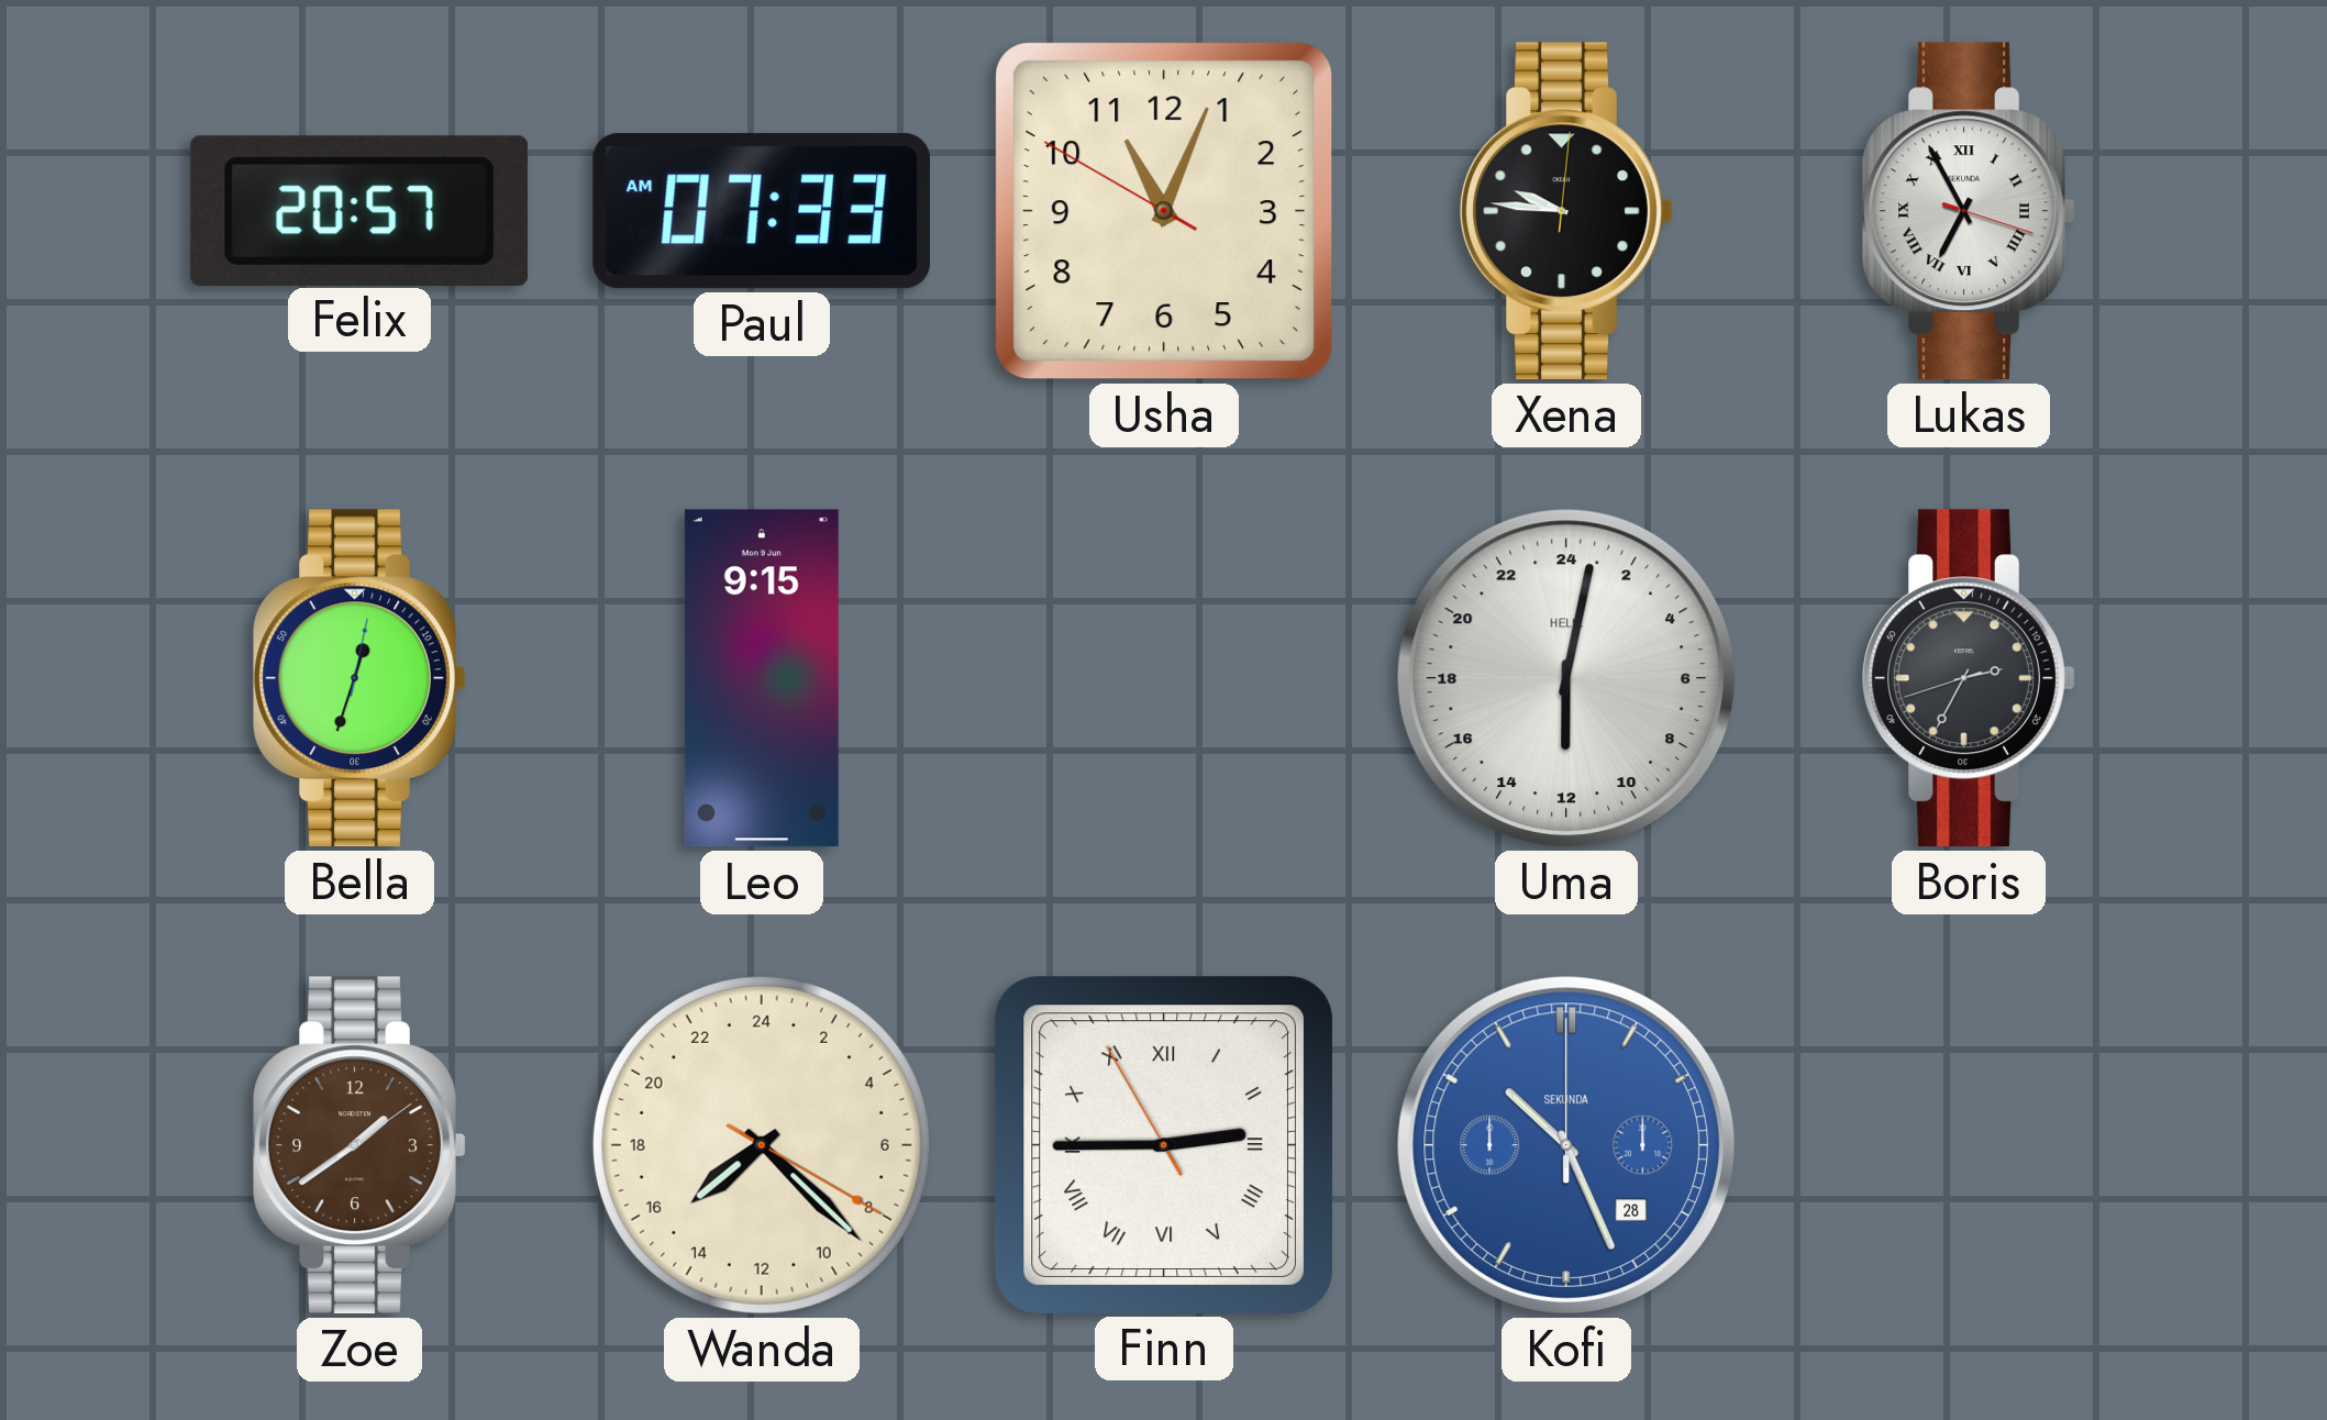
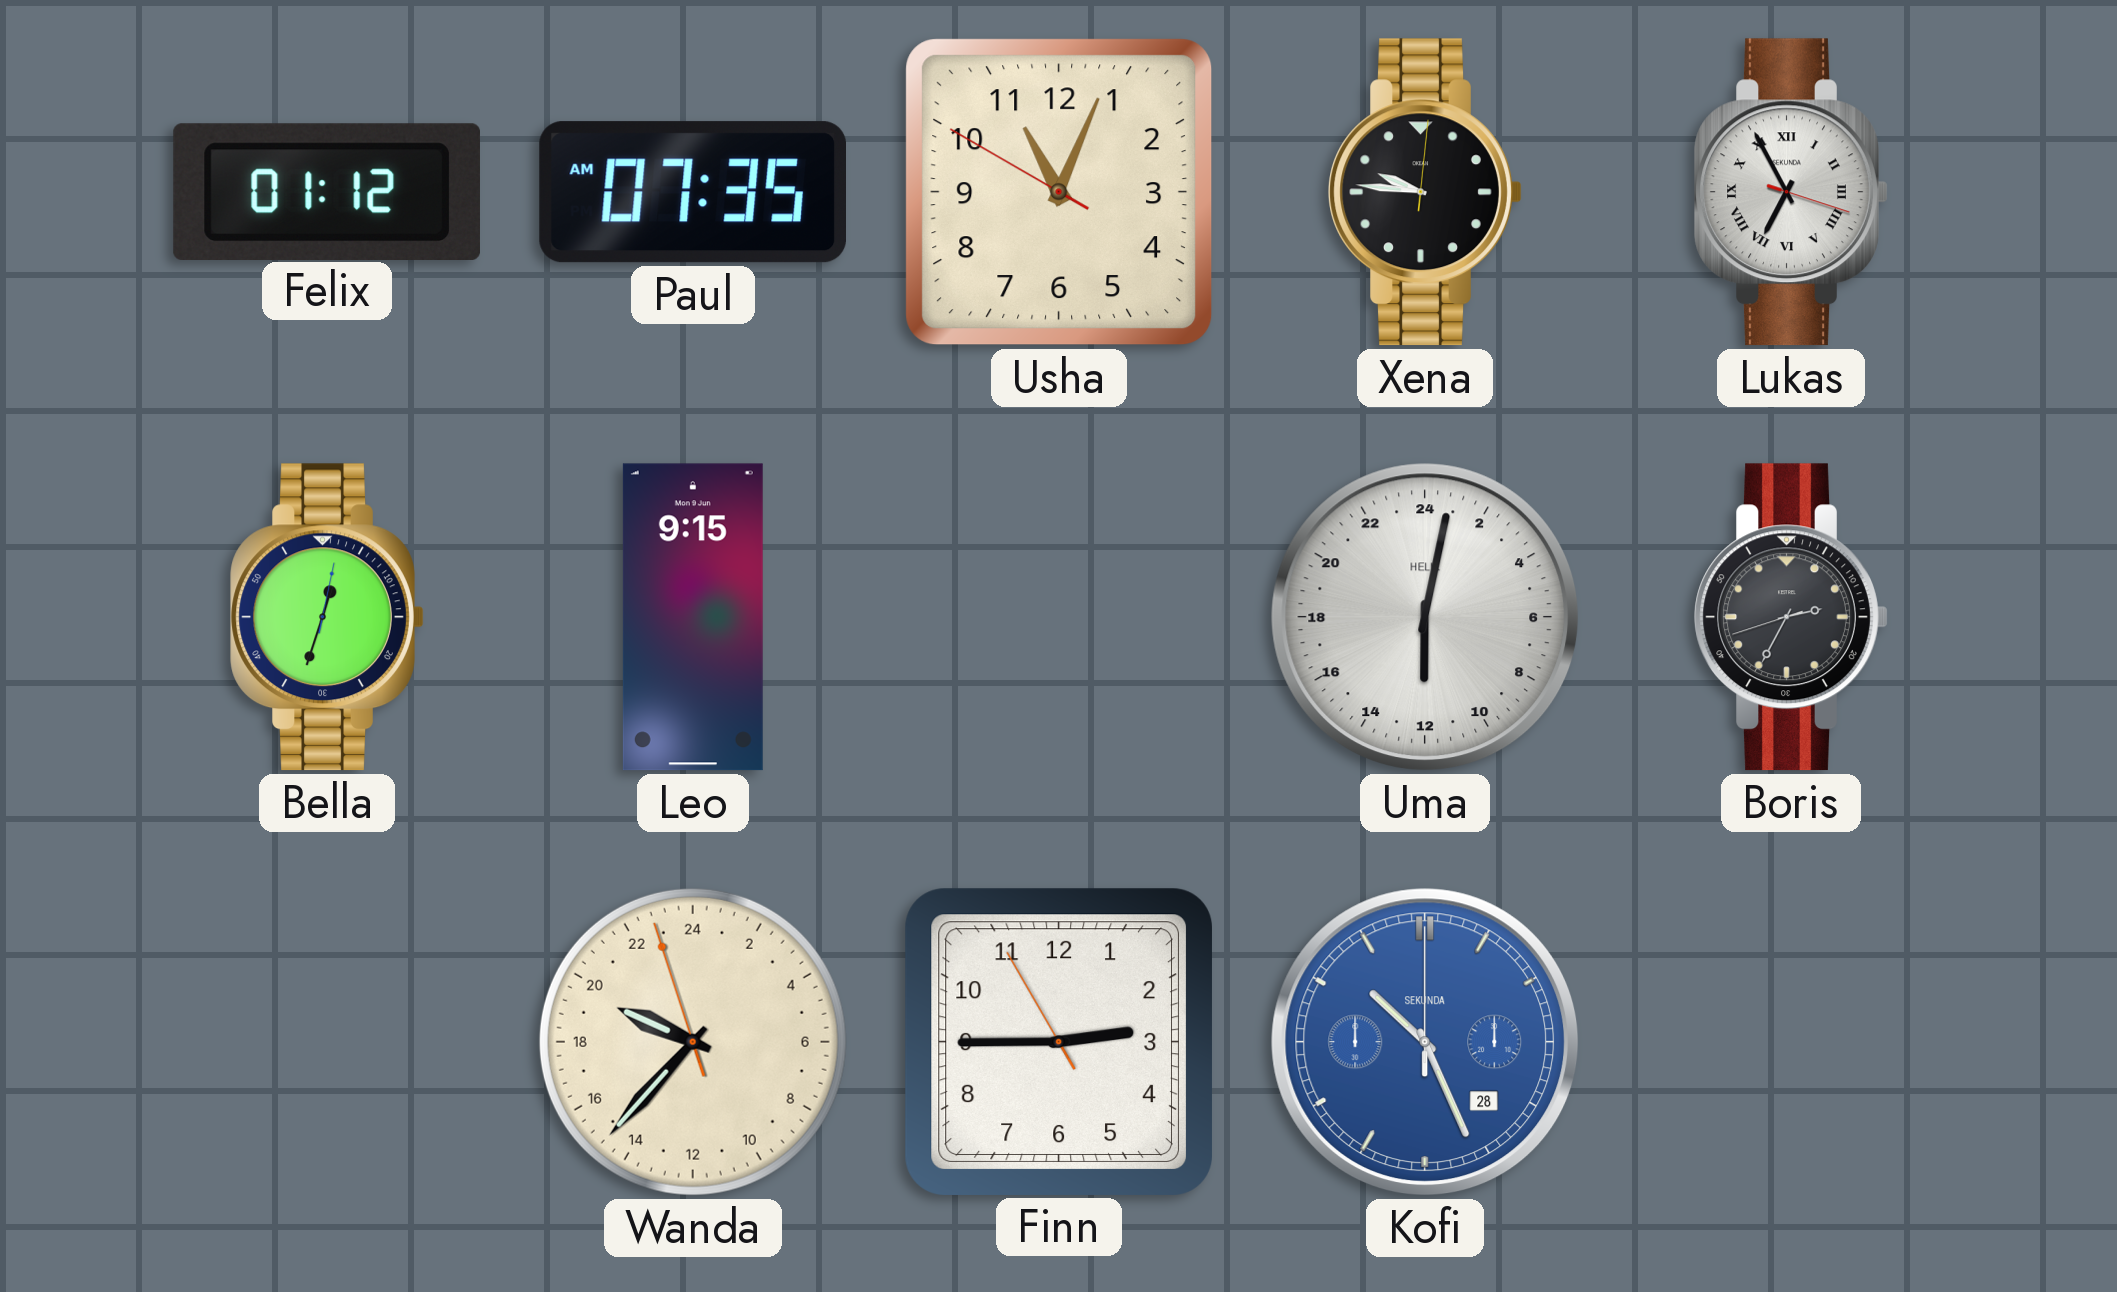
Felix: 20:57 -> 01:12
Paul: 07:33 -> 07:35
Zoe: 1:39 -> none
Wanda: 15:22 -> 19:36
Finn numerals: Roman -> Arabic
